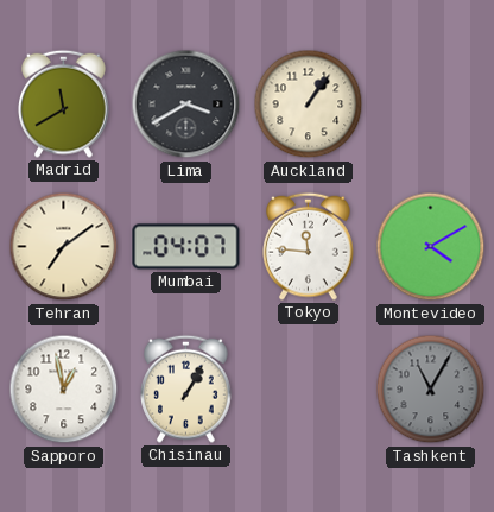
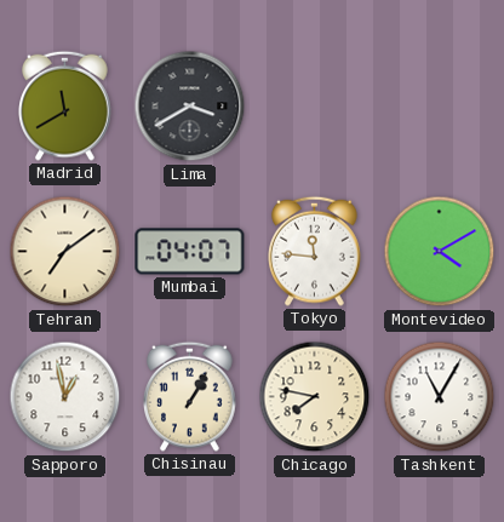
Auckland: 1:06 -> none
Chicago: none -> 7:47
Tashkent dial: grey -> white
